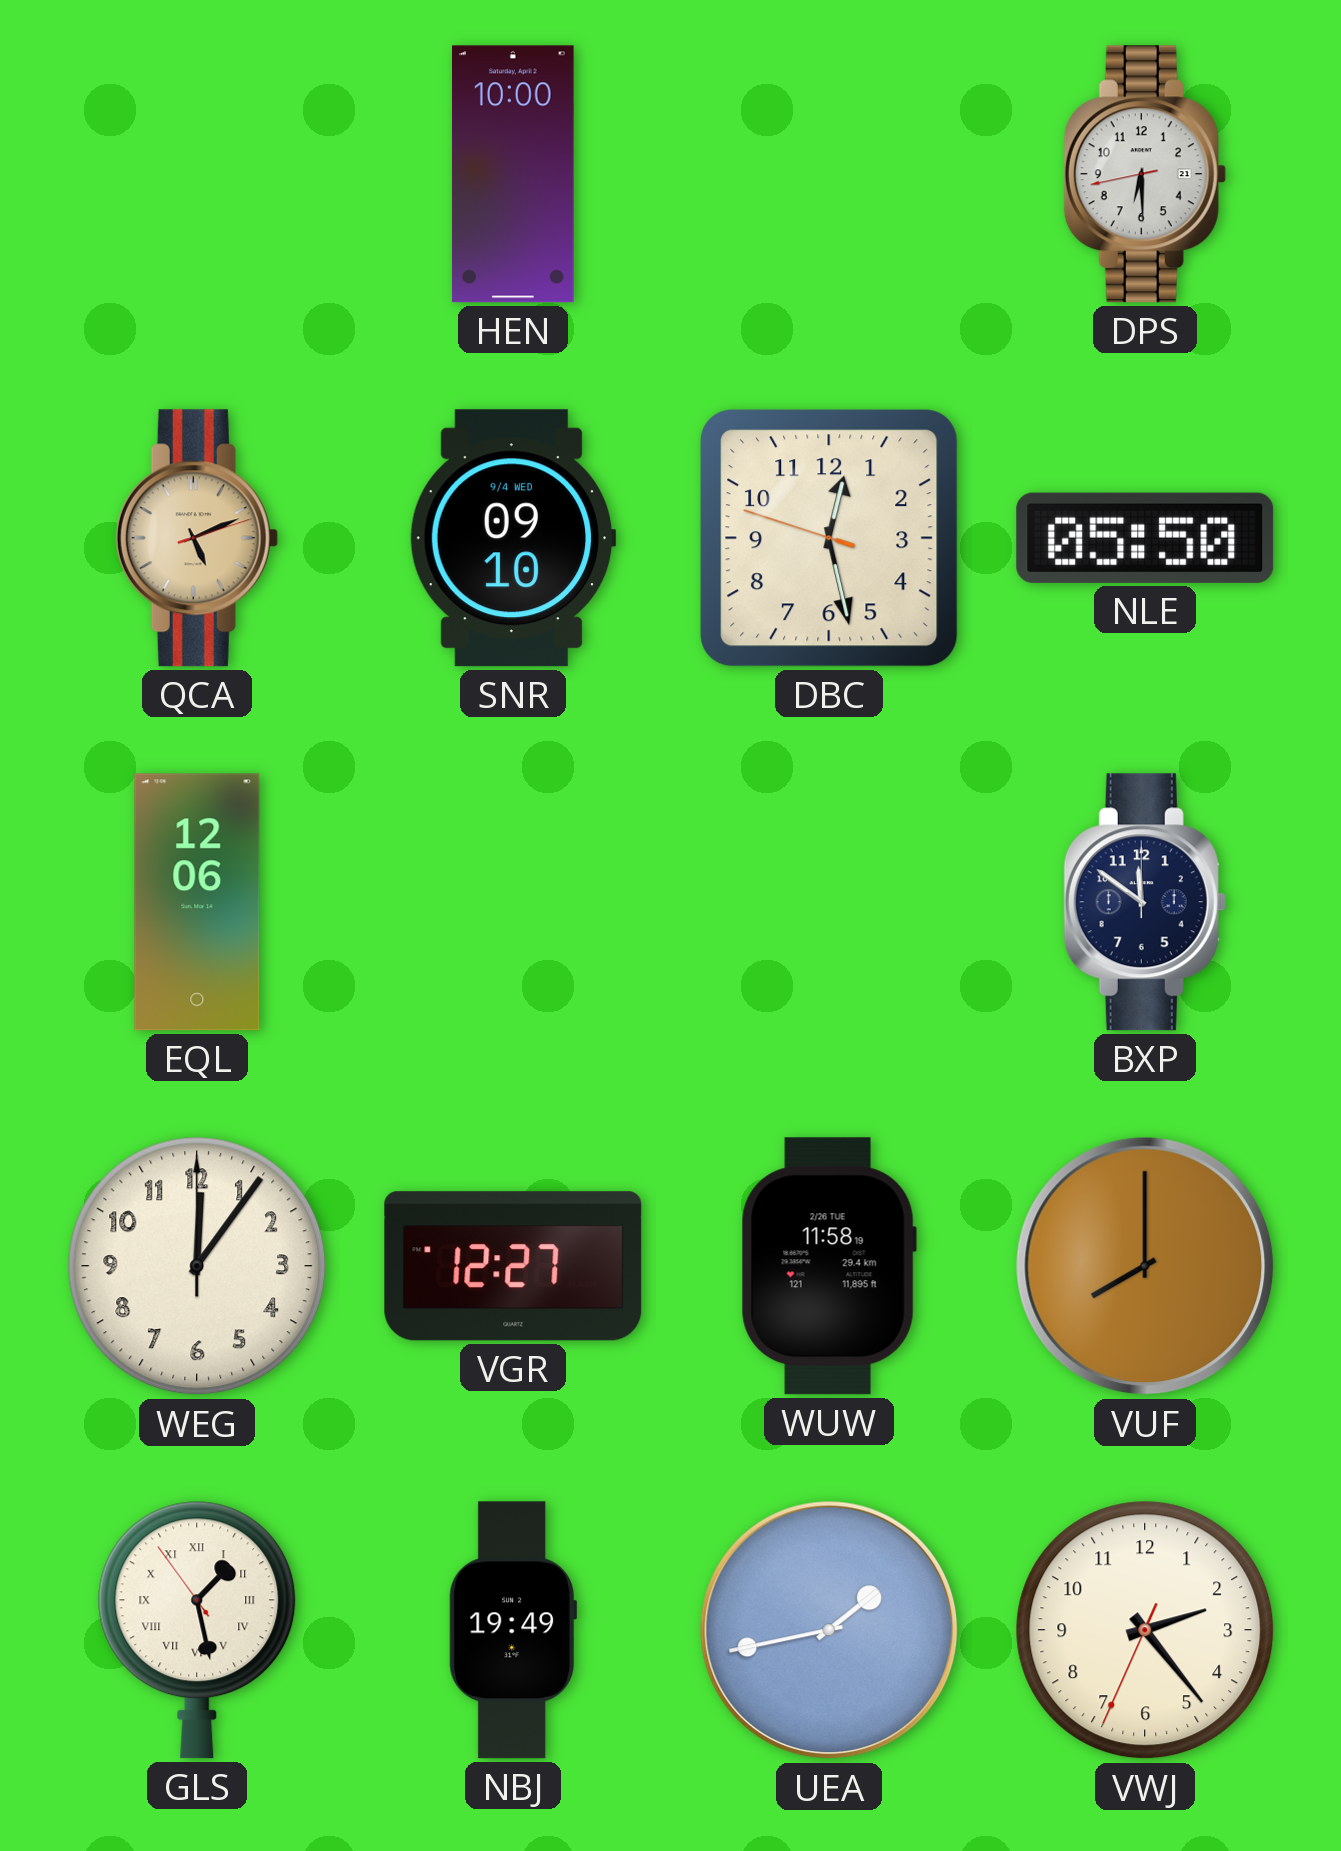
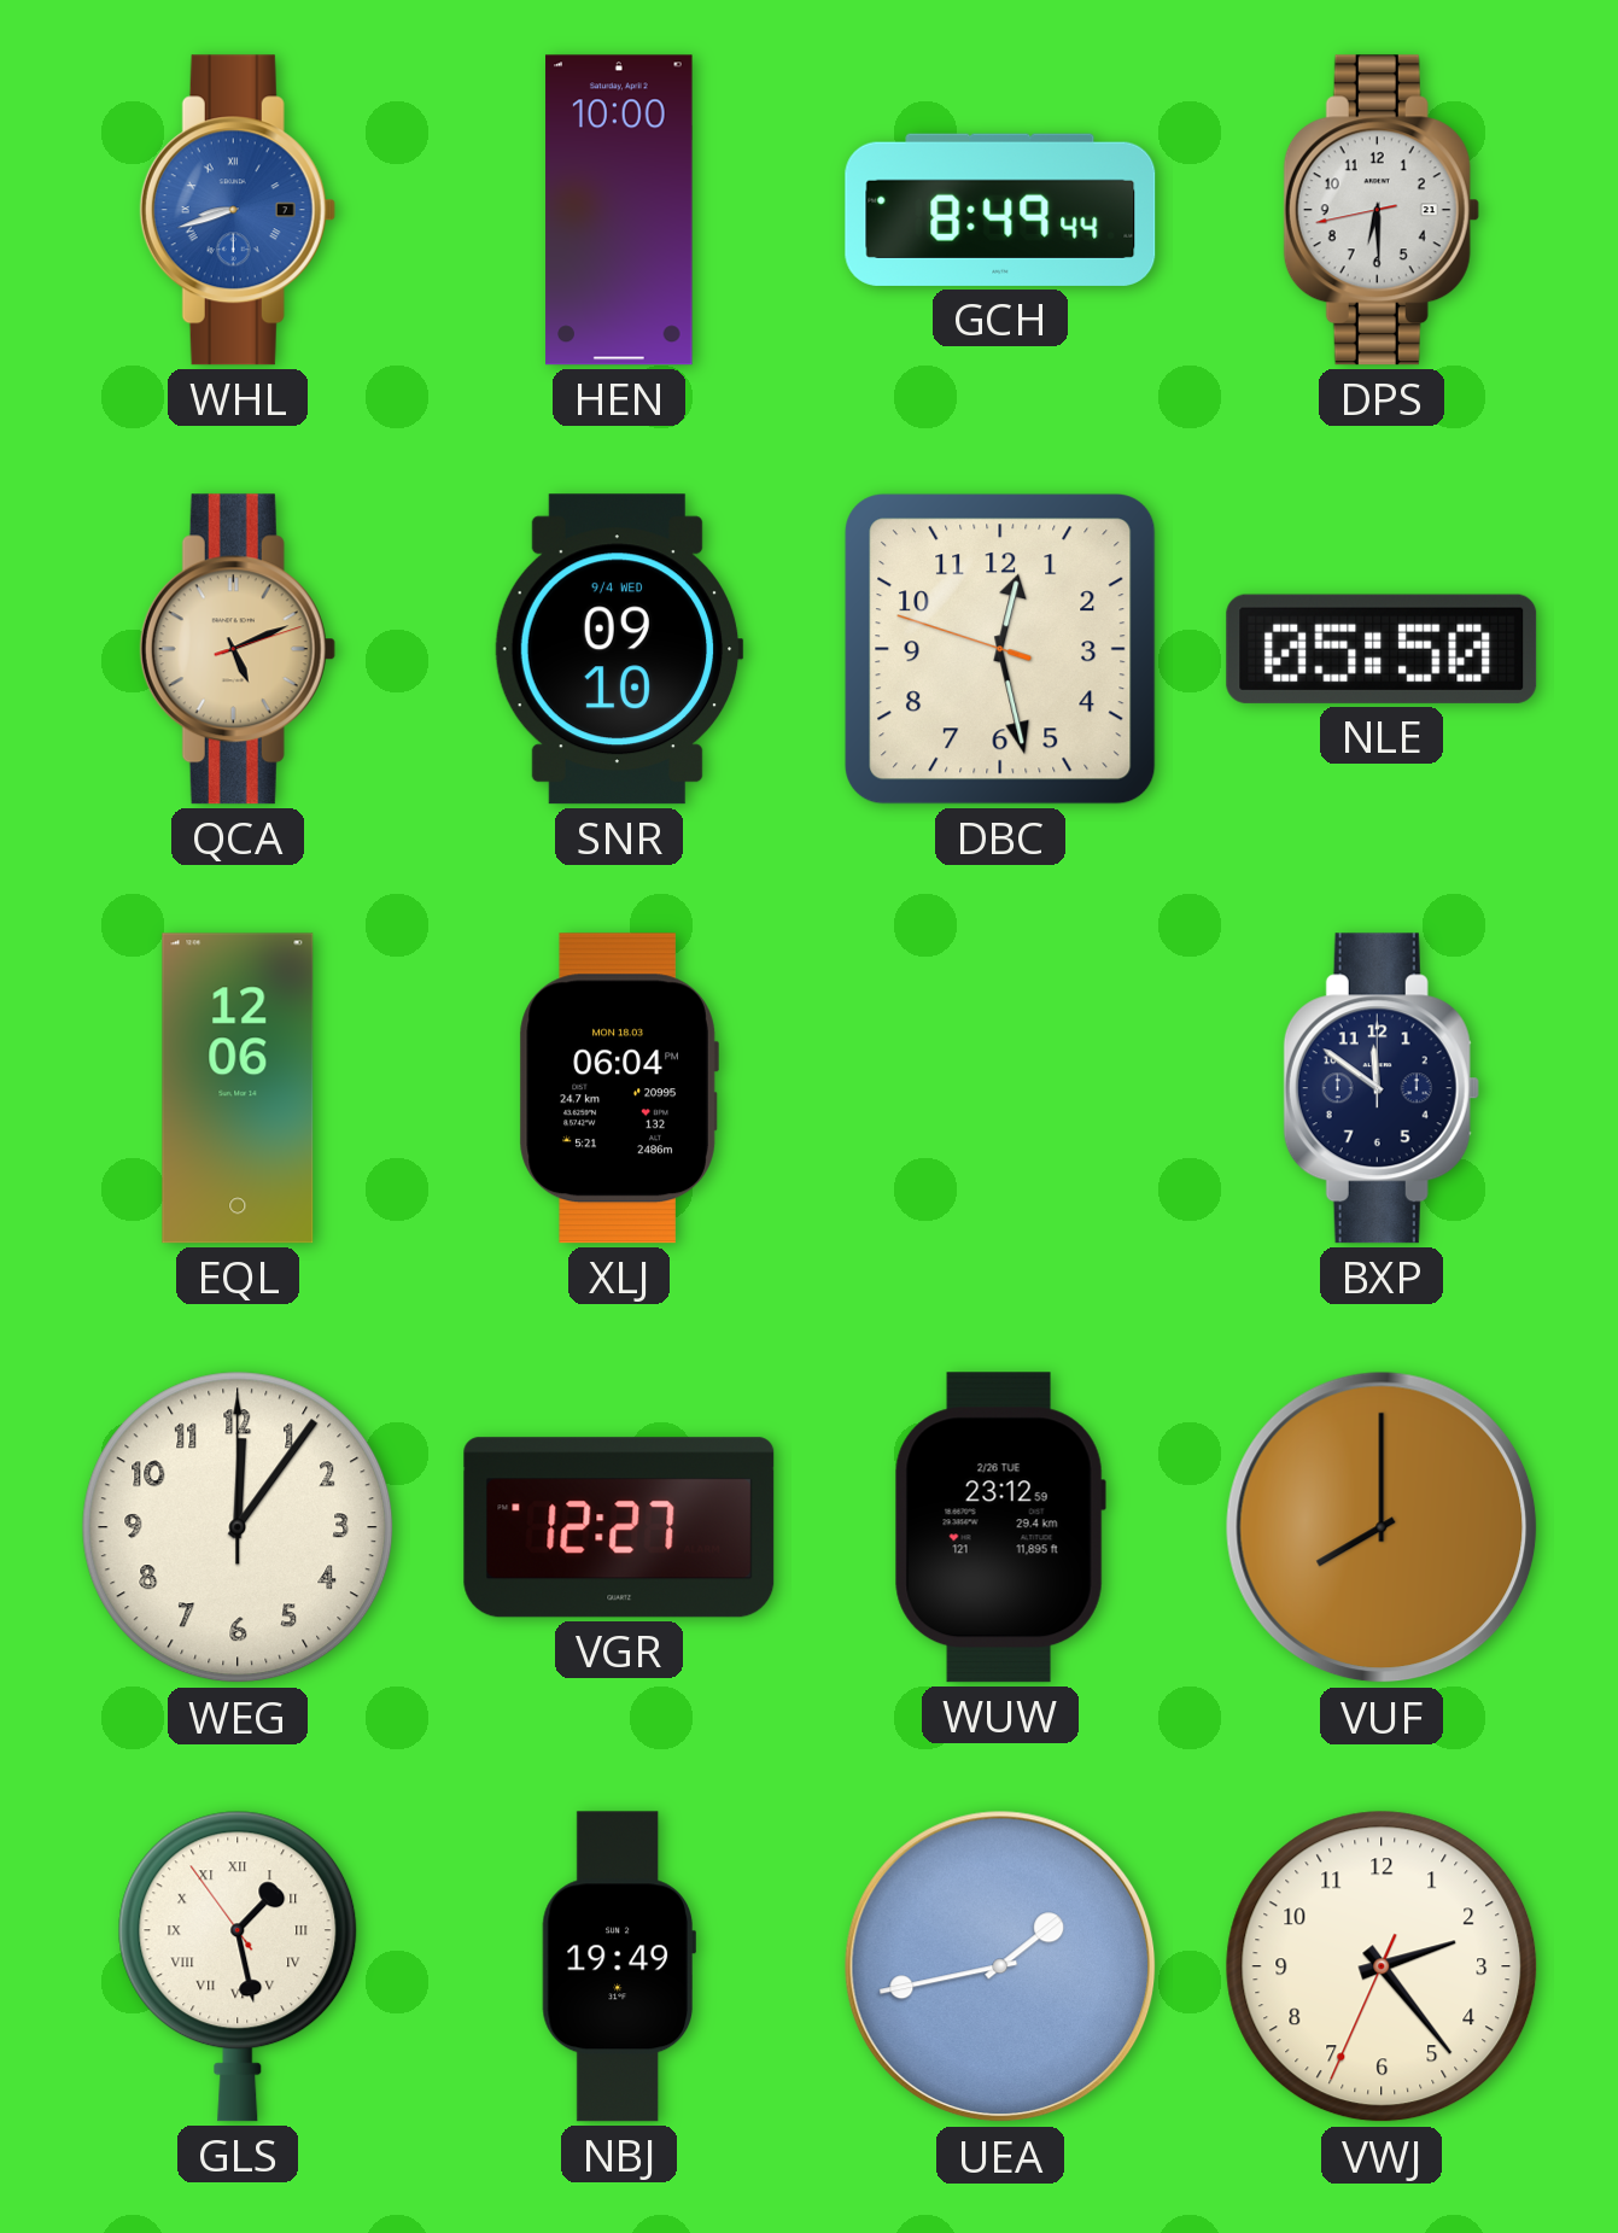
WHL: none -> 8:42
GCH: none -> 8:49
XLJ: none -> 06:04
WUW: 11:58 -> 23:12
